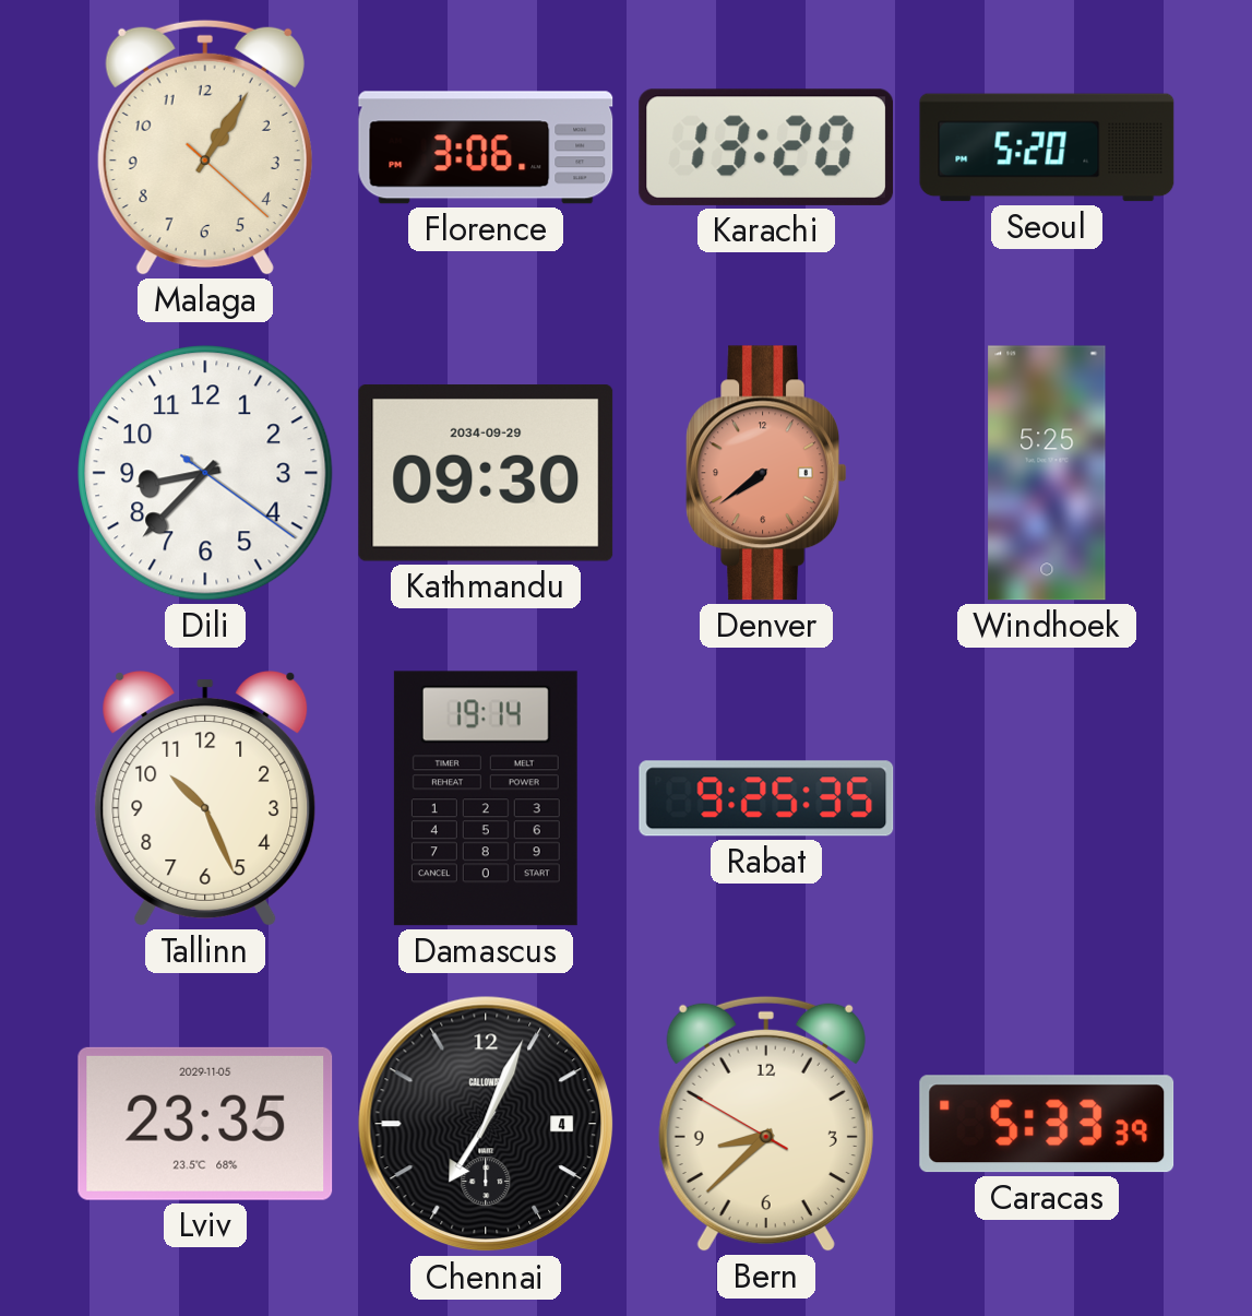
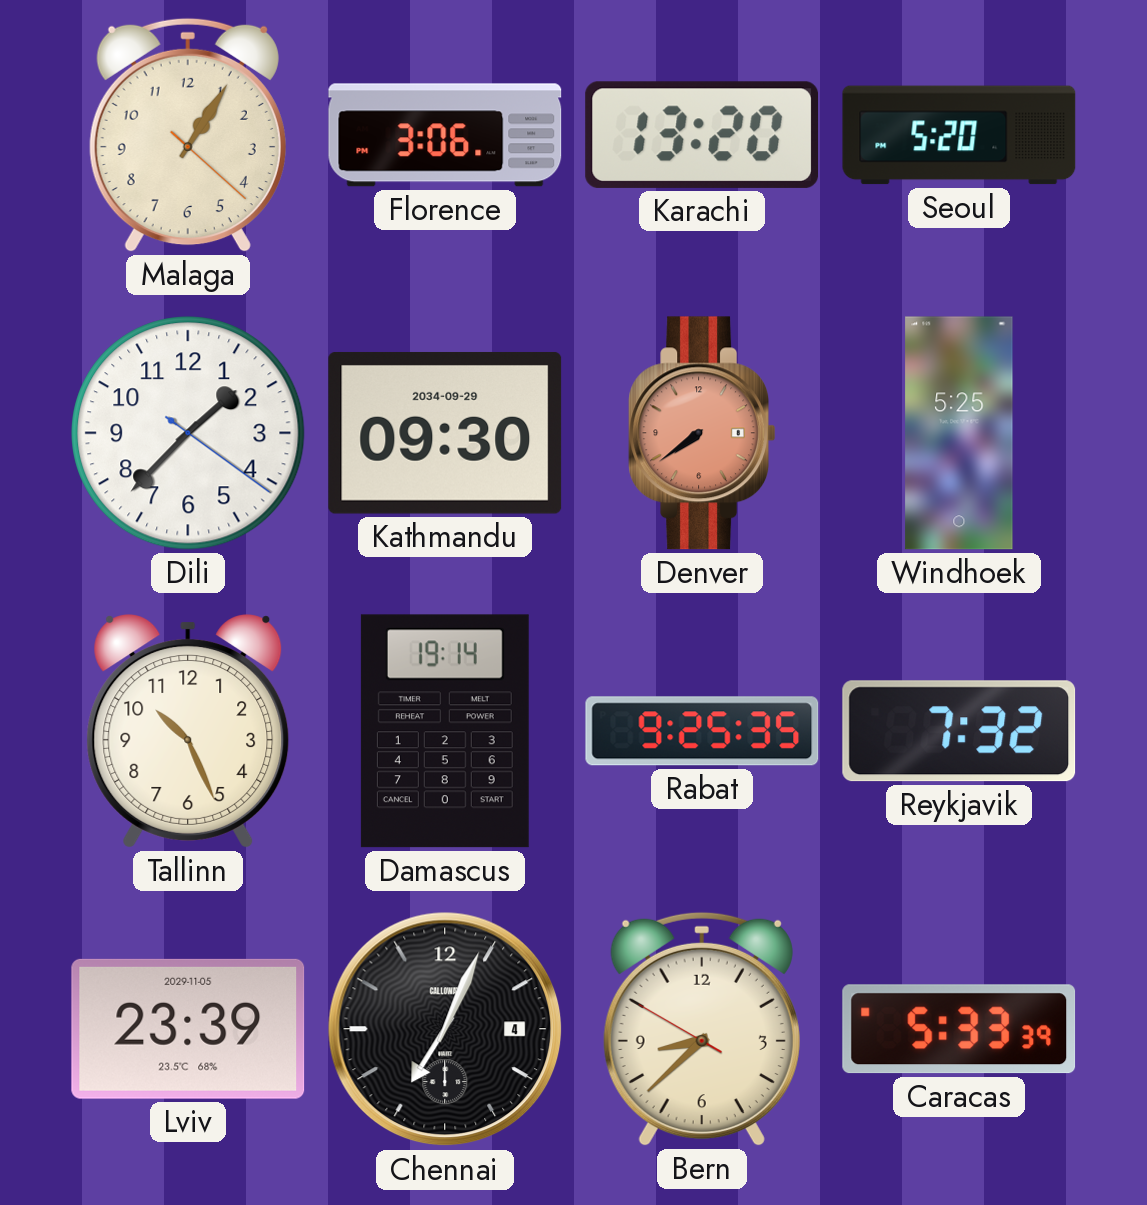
Dili: 8:37 -> 1:37
Reykjavik: none -> 7:32
Lviv: 23:35 -> 23:39
